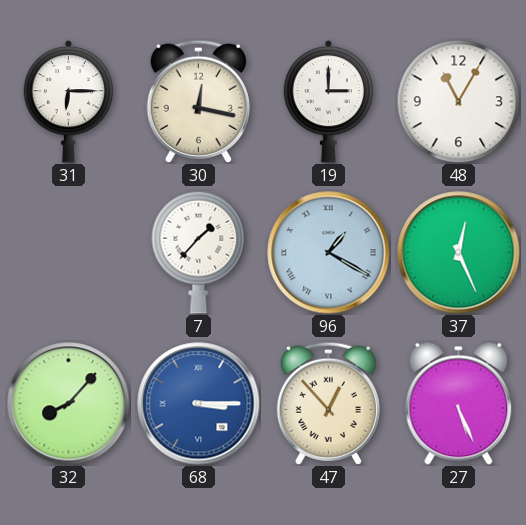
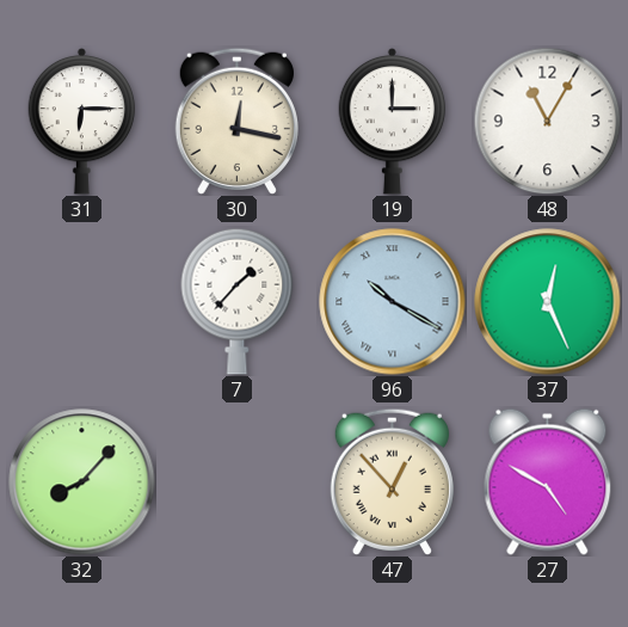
96: 1:20 -> 10:20
68: 3:15 -> none
27: 5:26 -> 4:50
